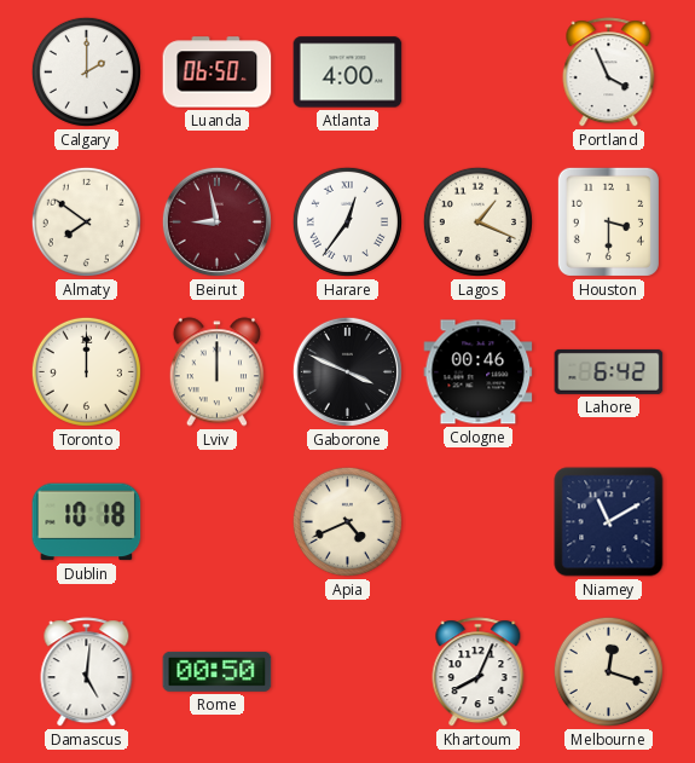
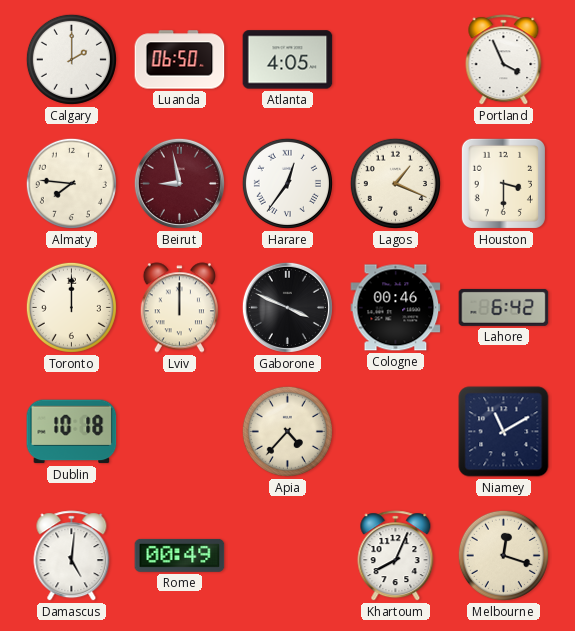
Atlanta: 4:00 -> 4:05
Almaty: 7:51 -> 7:46
Apia: 4:41 -> 4:37
Rome: 00:50 -> 00:49
